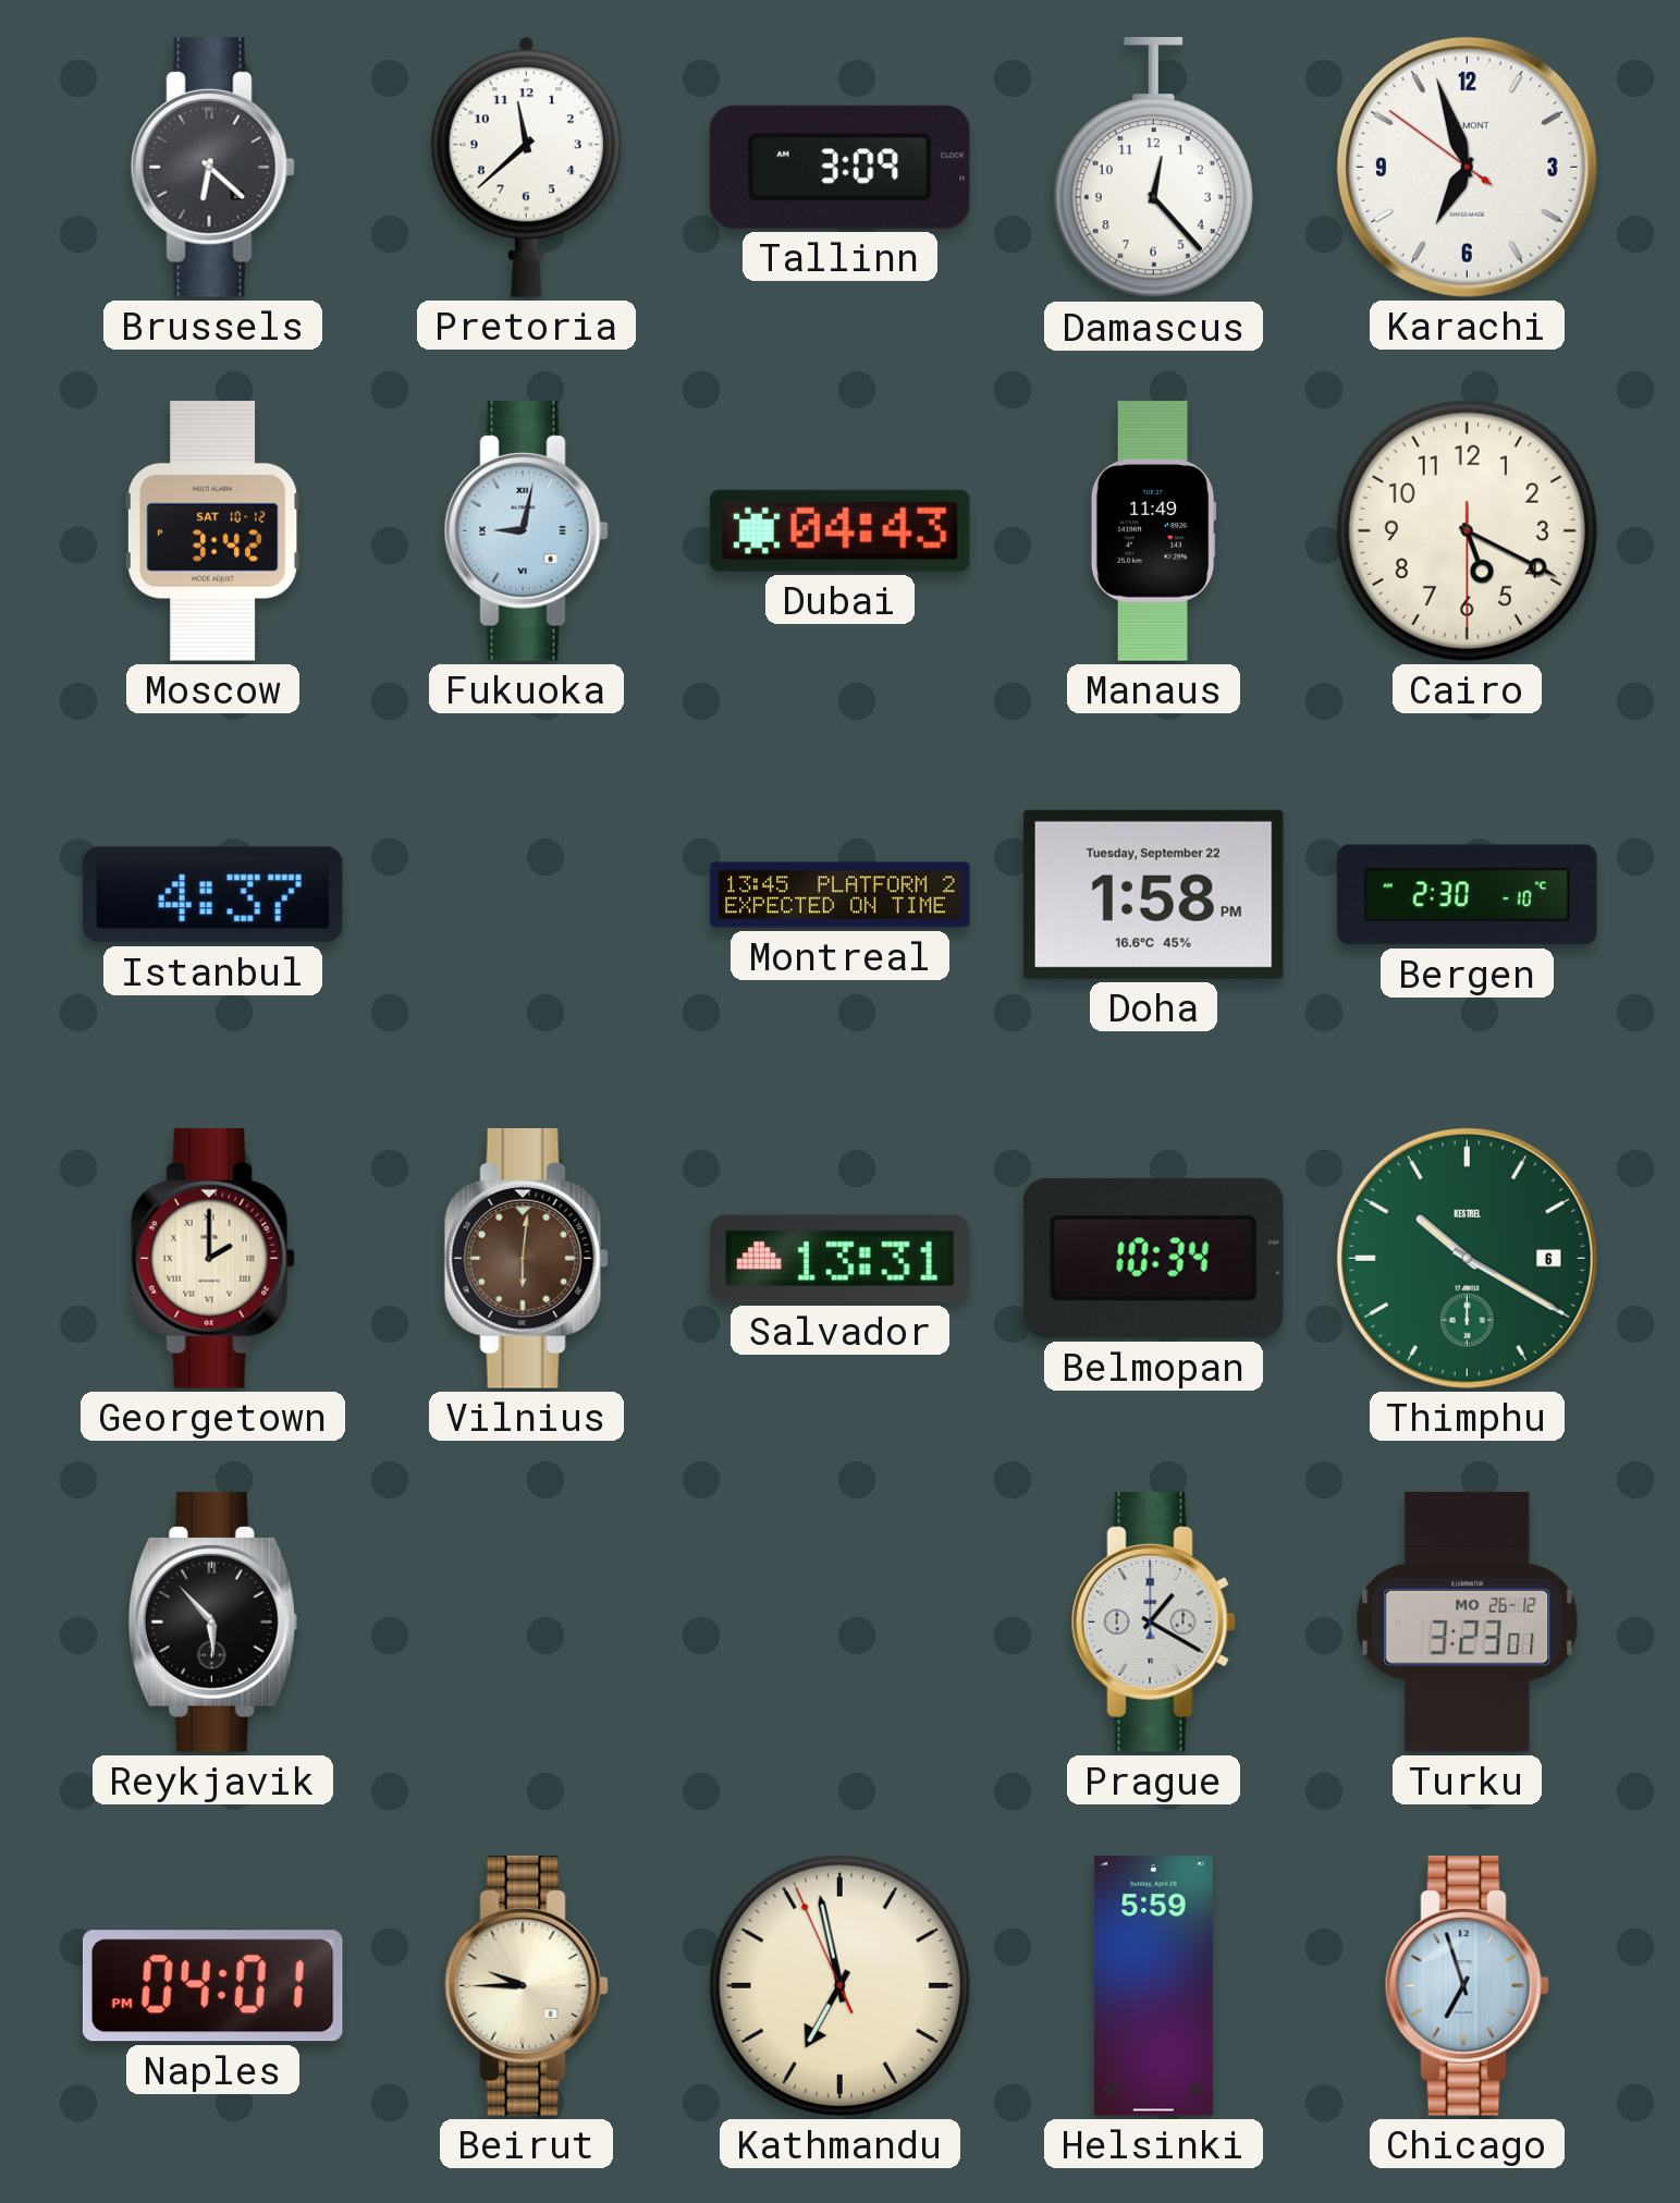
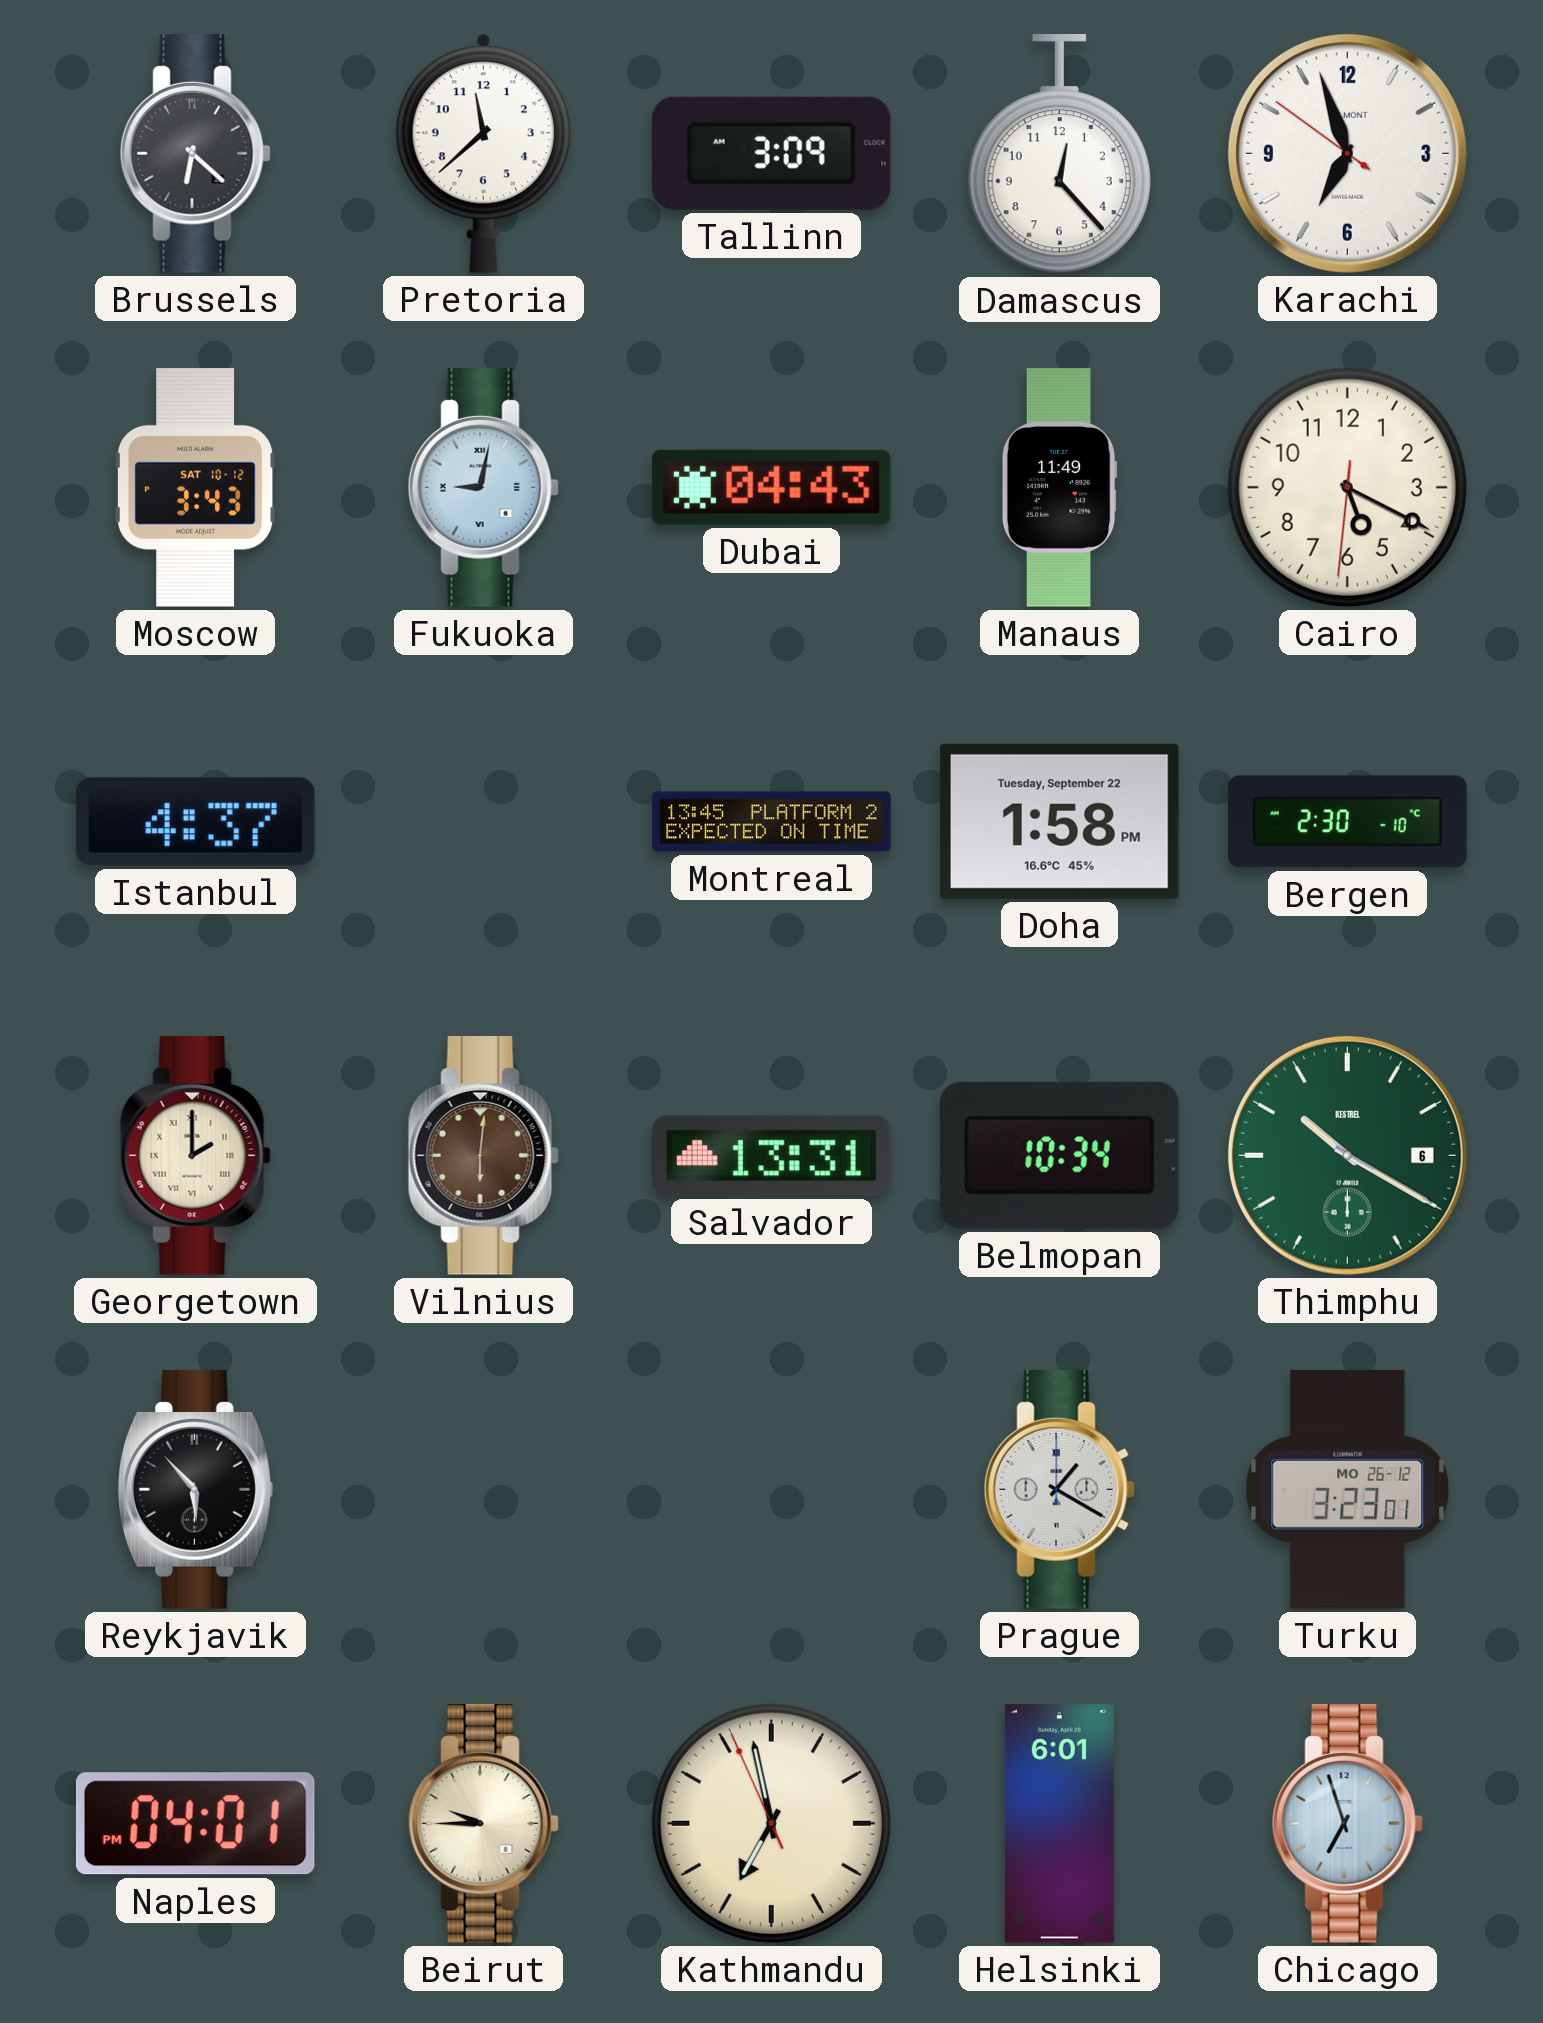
Moscow: 3:42 -> 3:43
Cairo: 5:19:30 -> 5:19:31
Helsinki: 5:59 -> 6:01
